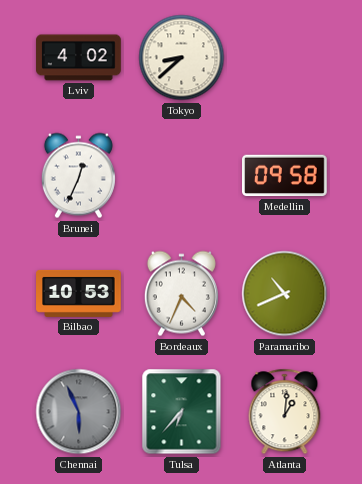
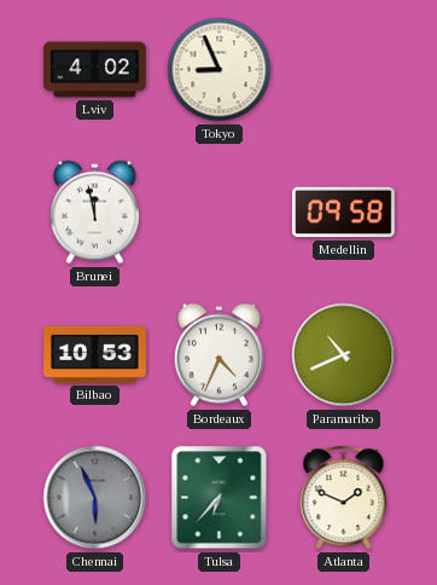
Tokyo: 8:38 -> 8:56
Brunei: 12:34 -> 11:58
Atlanta: 1:01 -> 1:49
